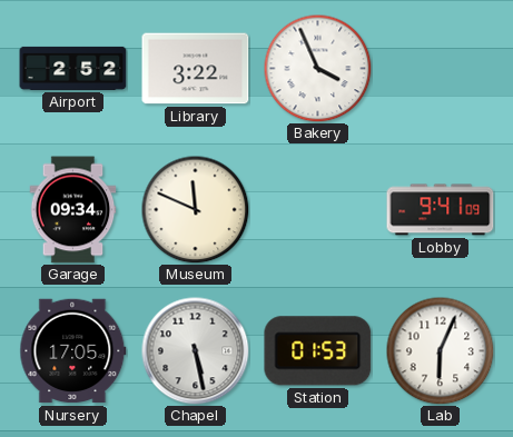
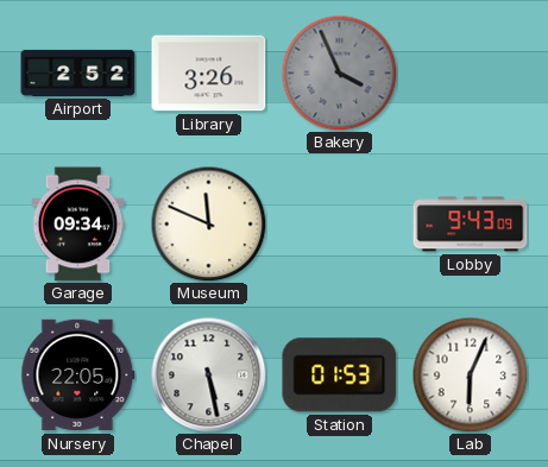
Library: 3:22 -> 3:26
Bakery dial: white -> grey
Lobby: 9:41 -> 9:43
Nursery: 17:05 -> 22:05
